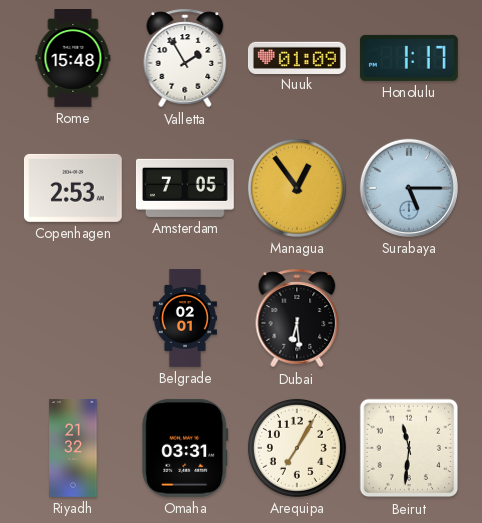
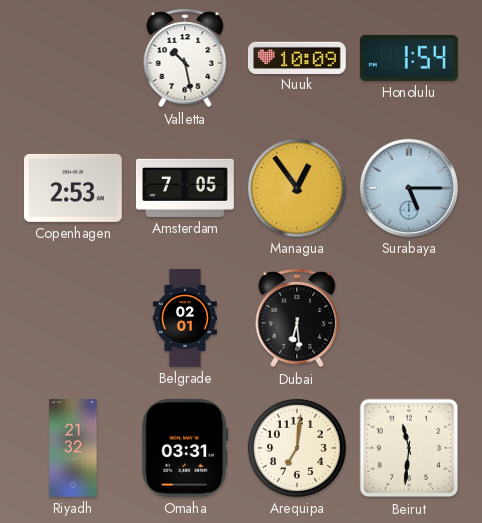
Rome: 15:48 -> none
Valletta: 1:55 -> 10:28
Nuuk: 01:09 -> 10:09
Honolulu: 1:17 -> 1:54
Arequipa: 7:05 -> 7:01
